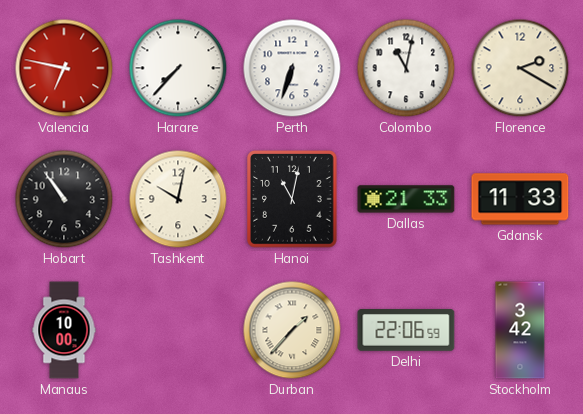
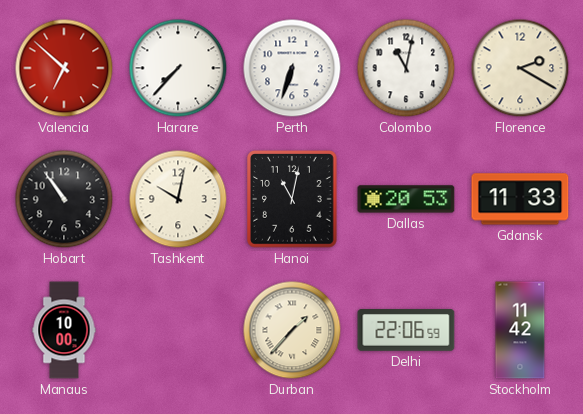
Valencia: 6:47 -> 6:52
Dallas: 21:33 -> 20:53
Stockholm: 3:42 -> 11:42
